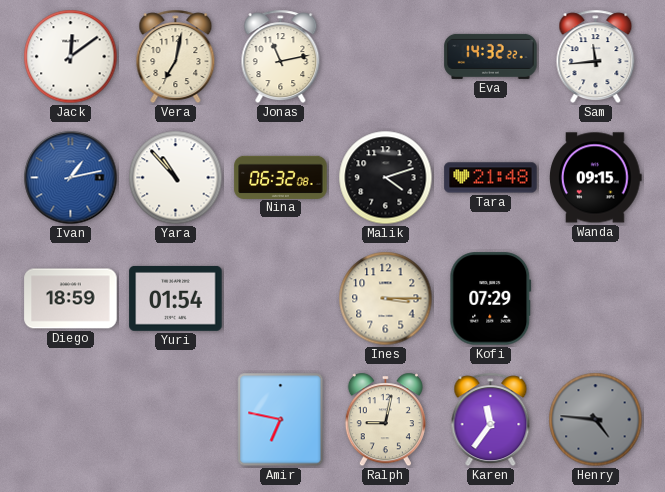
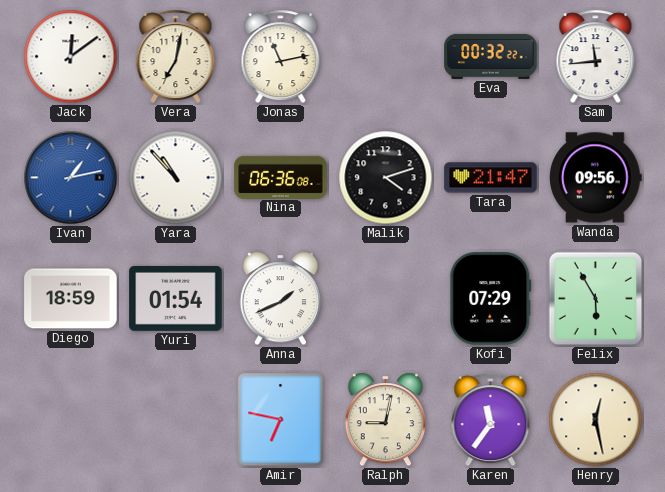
Eva: 14:32 -> 00:32
Nina: 06:32 -> 06:36
Tara: 21:48 -> 21:47
Wanda: 09:15 -> 09:56
Anna: none -> 1:41
Ines: 3:15 -> none
Felix: none -> 5:55
Henry: 4:46 -> 12:28
Henry dial: grey -> cream
